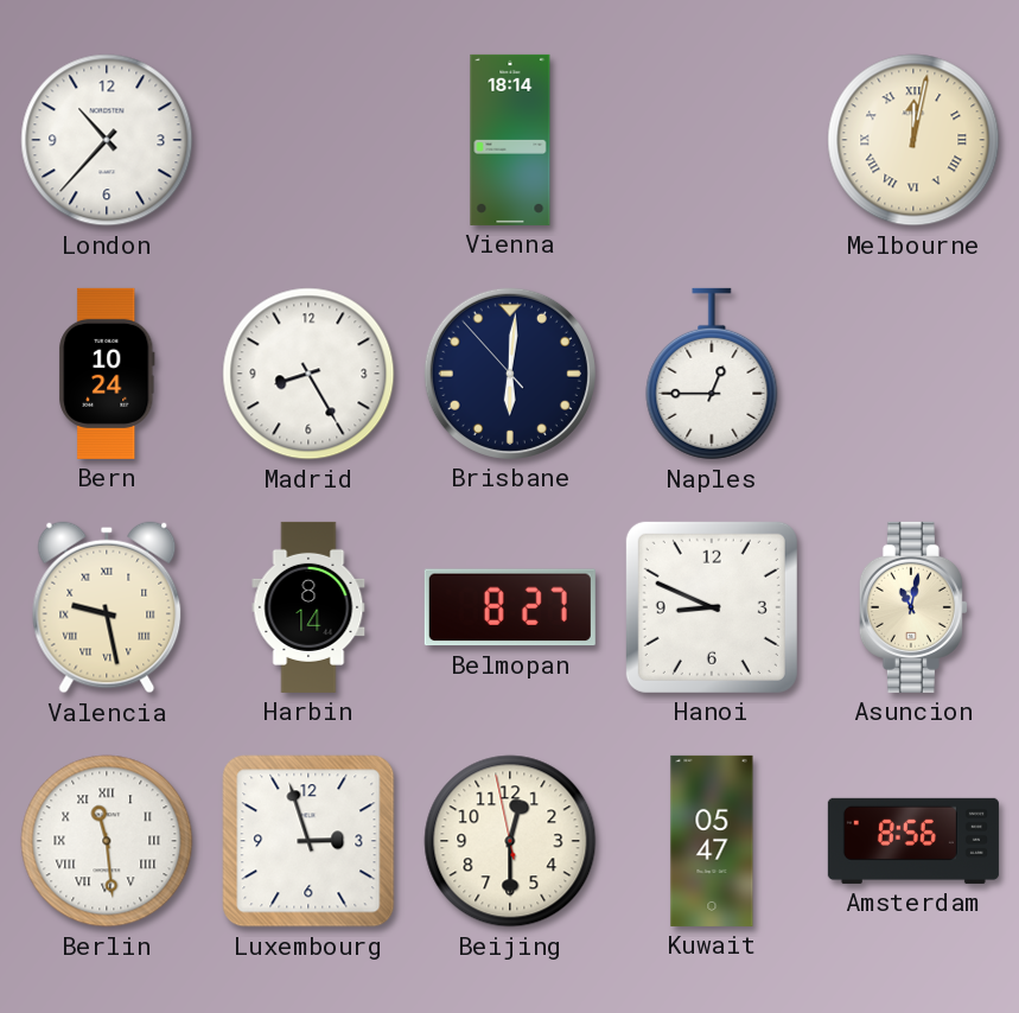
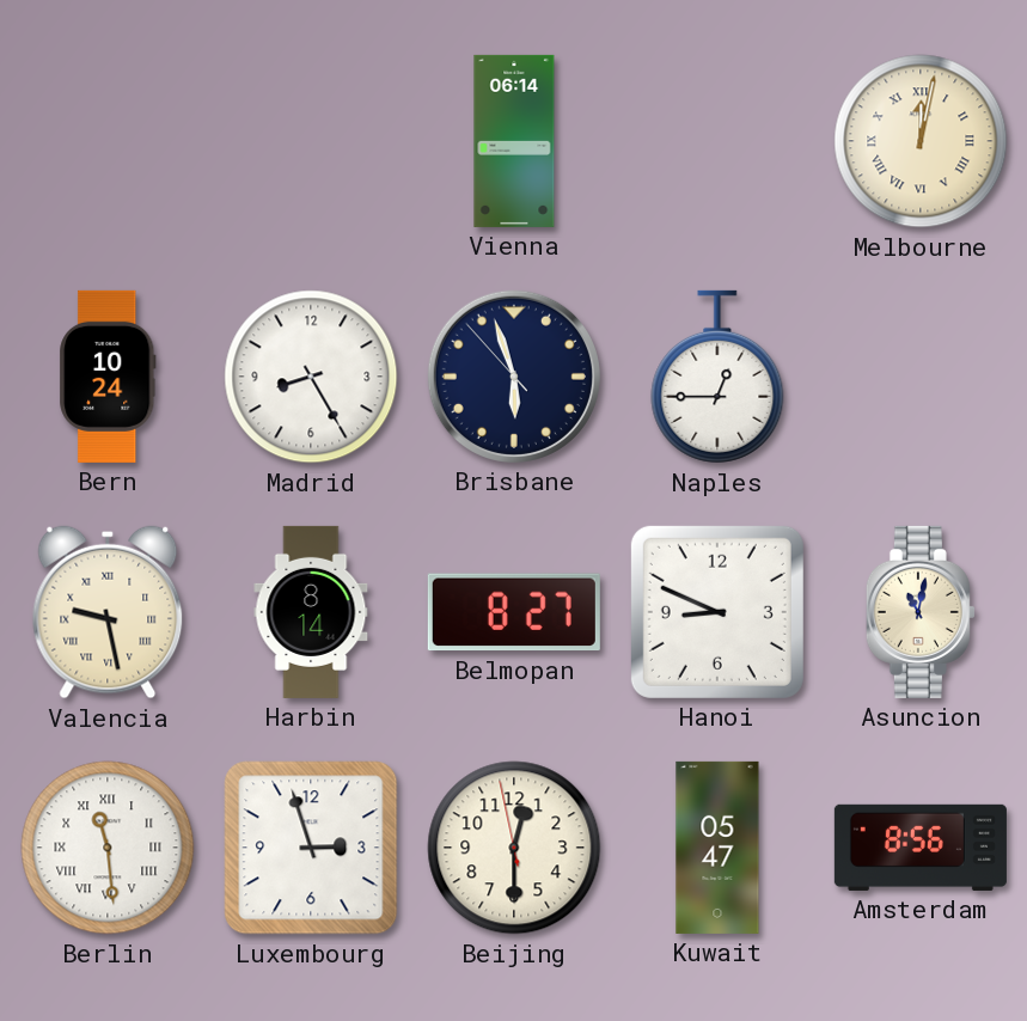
London: 10:37 -> none
Vienna: 18:14 -> 06:14
Brisbane: 6:00 -> 5:56
